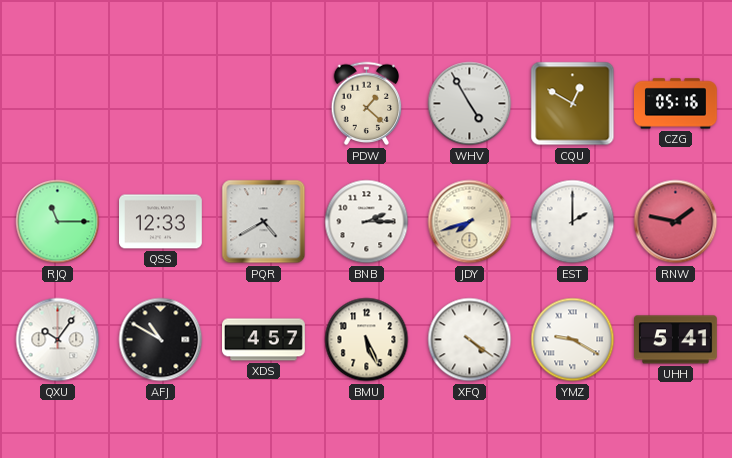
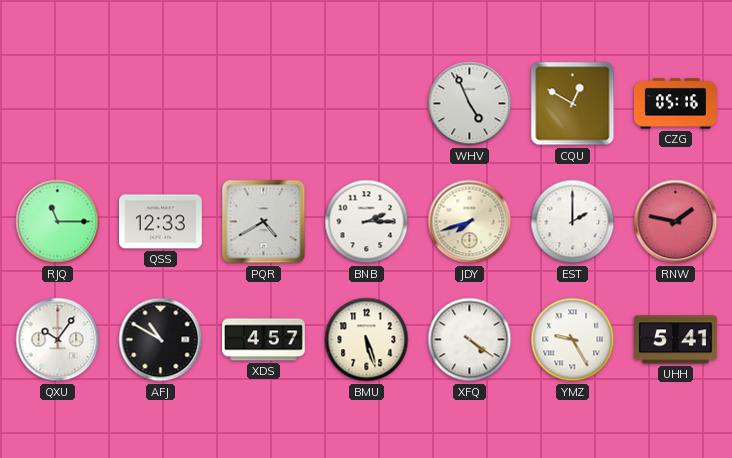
PDW: 1:22 -> none
WHV: 4:55 -> 4:56
BMU: 5:26 -> 5:27
YMZ: 9:20 -> 9:25
